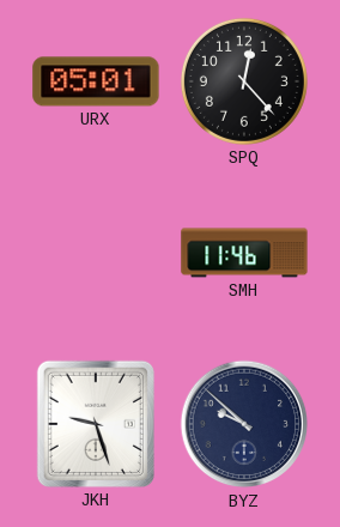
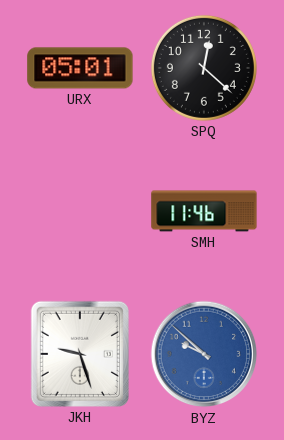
SPQ: 12:23 -> 12:22
BYZ dial: navy -> blue
